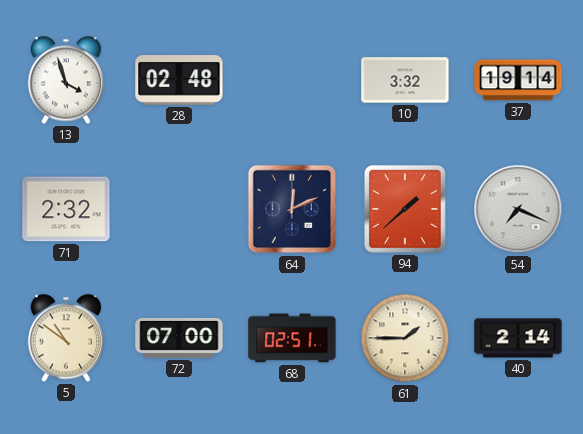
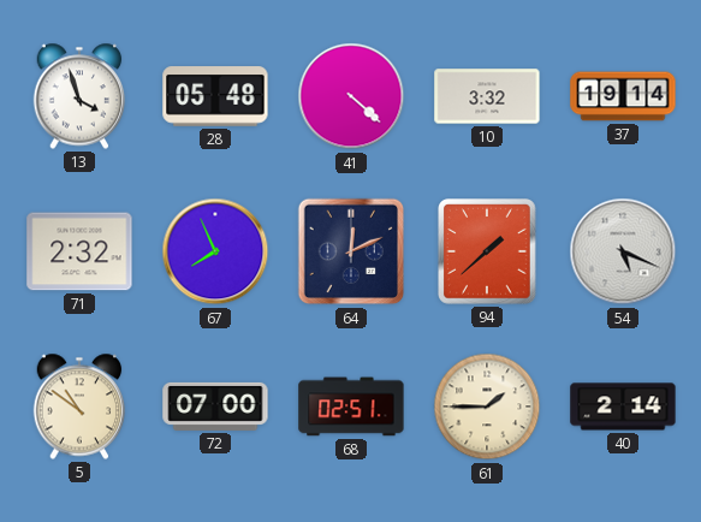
28: 02:48 -> 05:48
41: none -> 4:22
67: none -> 7:56
54: 7:19 -> 5:19
